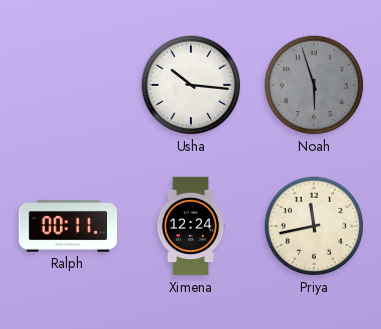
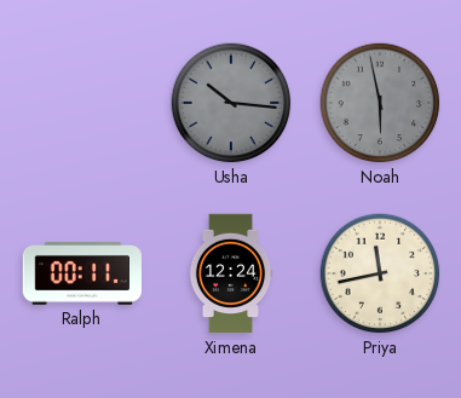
Usha dial: white -> grey
Noah: 5:57 -> 5:58
